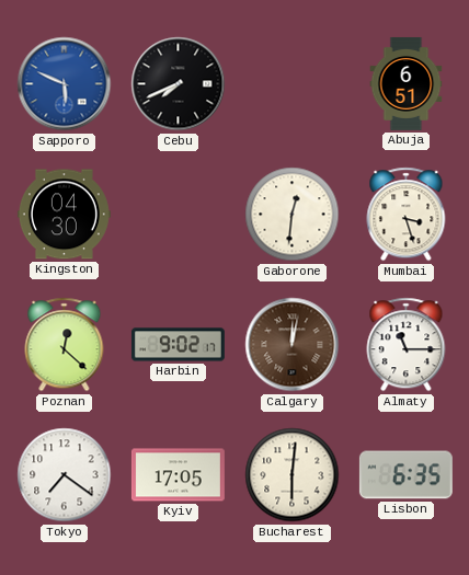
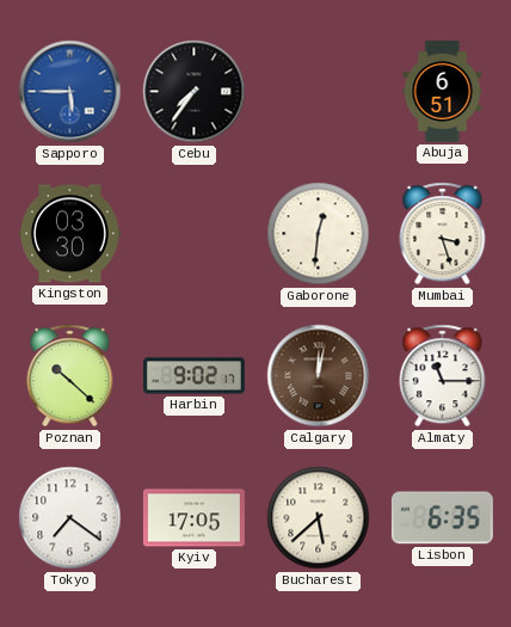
Sapporo: 5:49 -> 5:45
Cebu: 7:41 -> 7:36
Kingston: 04:30 -> 03:30
Poznan: 12:22 -> 10:22
Bucharest: 6:01 -> 5:38
